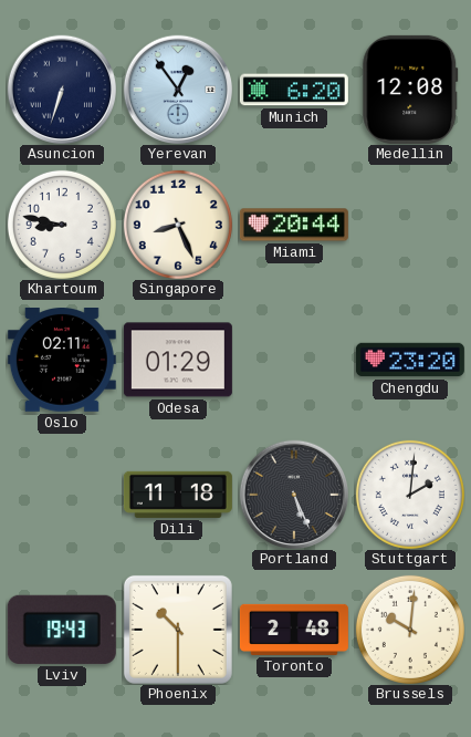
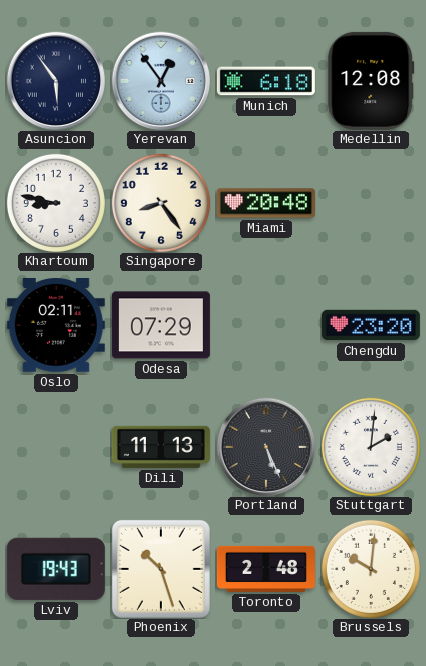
Asuncion: 6:33 -> 5:54
Munich: 6:20 -> 6:18
Singapore: 8:26 -> 8:24
Miami: 20:44 -> 20:48
Odesa: 01:29 -> 07:29
Dili: 11:18 -> 11:13
Phoenix: 10:30 -> 10:27
